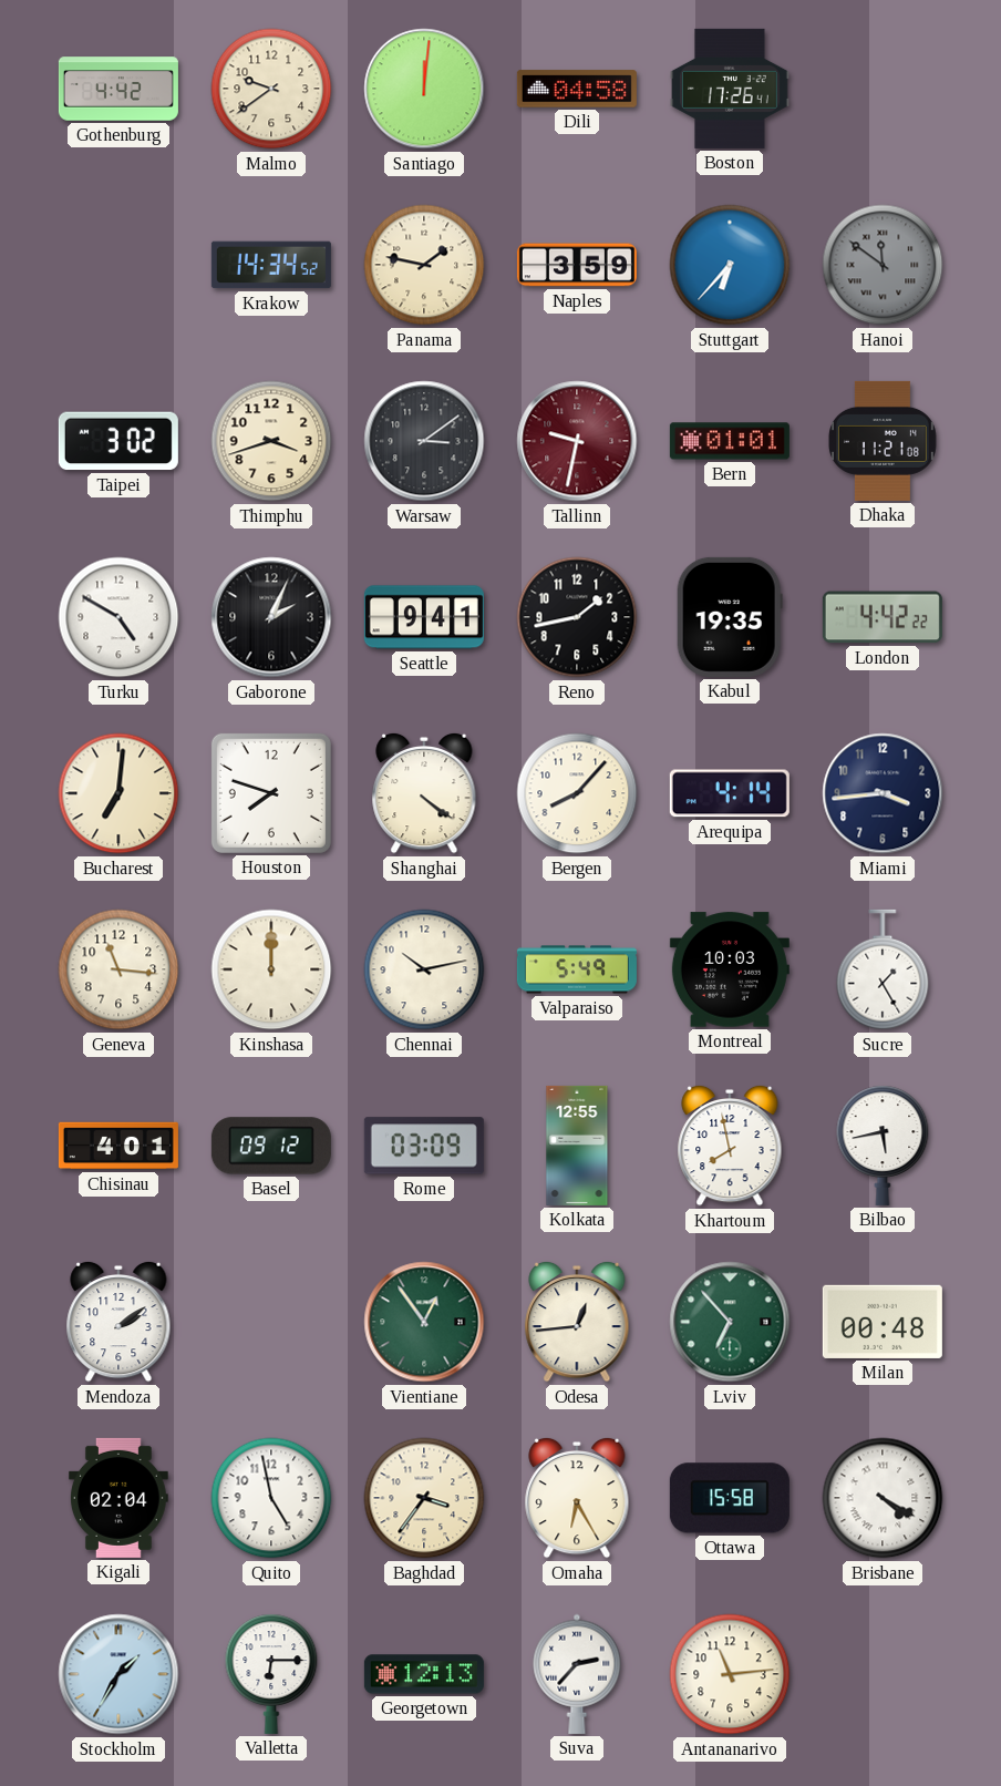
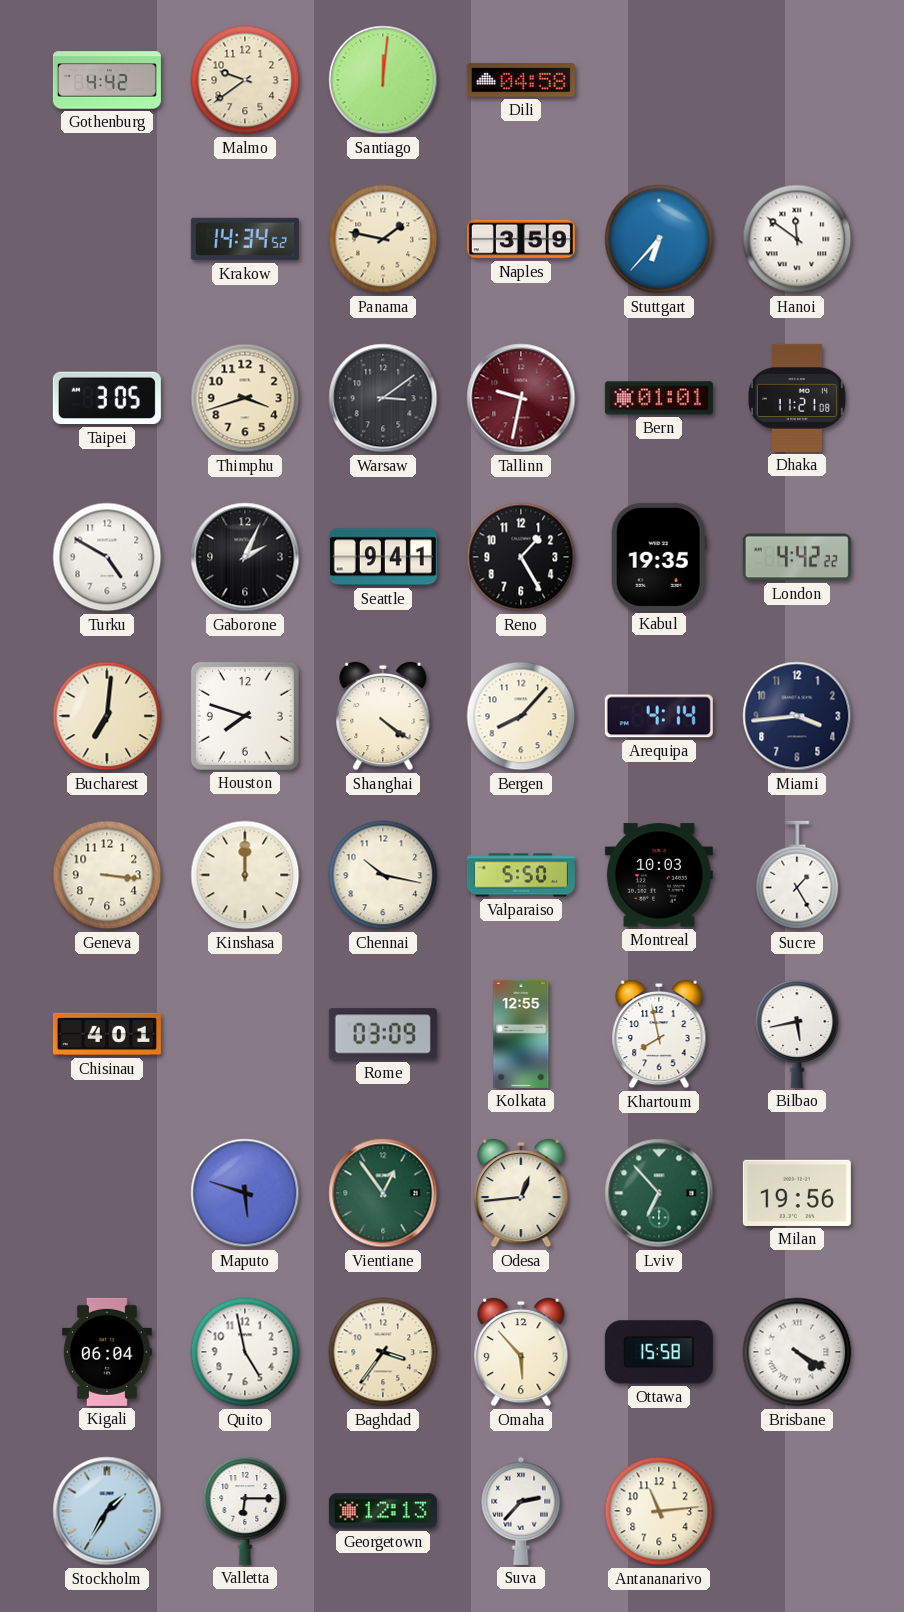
Boston: 17:26 -> none
Hanoi dial: grey -> white
Taipei: 3:02 -> 3:05
Reno: 1:43 -> 1:25
Geneva: 11:16 -> 3:16
Chennai: 10:13 -> 10:17
Valparaiso: 5:49 -> 5:50
Basel: 09:12 -> none
Mendoza: 2:09 -> none
Maputo: none -> 5:48
Milan: 00:48 -> 19:56
Kigali: 02:04 -> 06:04
Omaha: 6:25 -> 5:53
